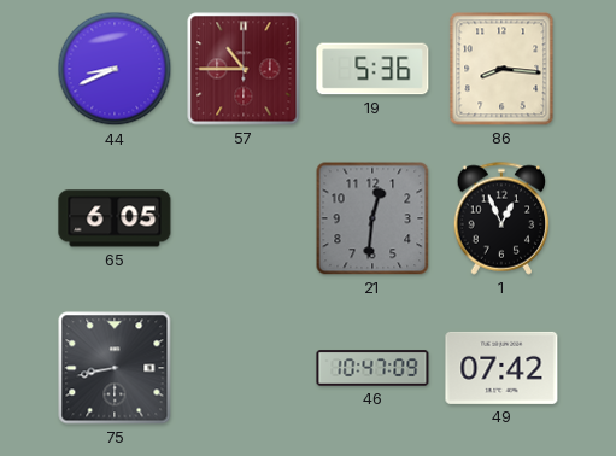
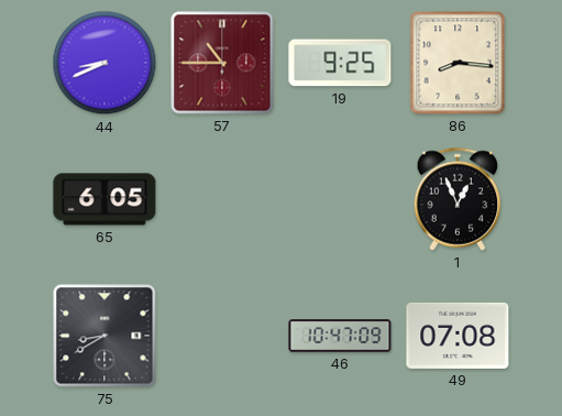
19: 5:36 -> 9:25
21: 12:31 -> none
75: 8:43 -> 8:40
49: 07:42 -> 07:08
